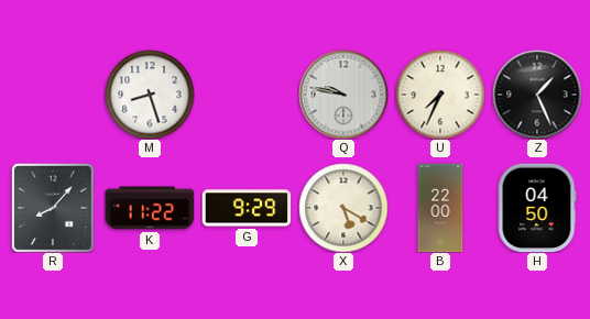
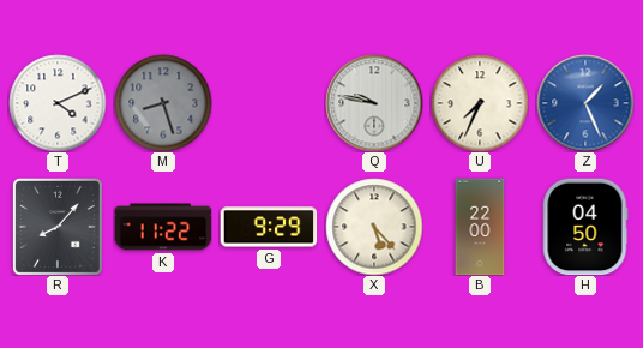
T: none -> 4:11
M dial: white -> grey
Z dial: black -> blue
X: 5:20 -> 5:23
